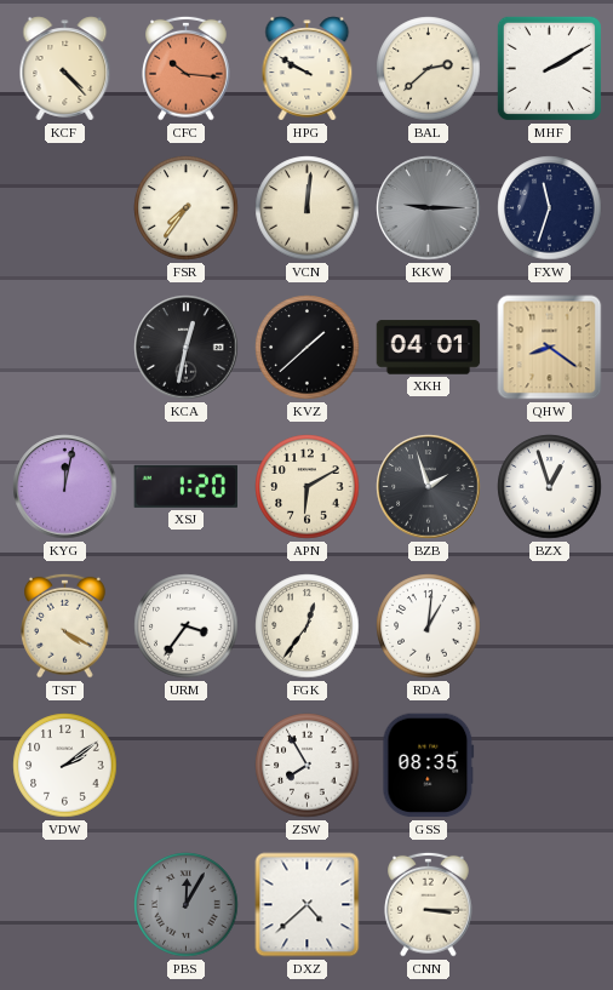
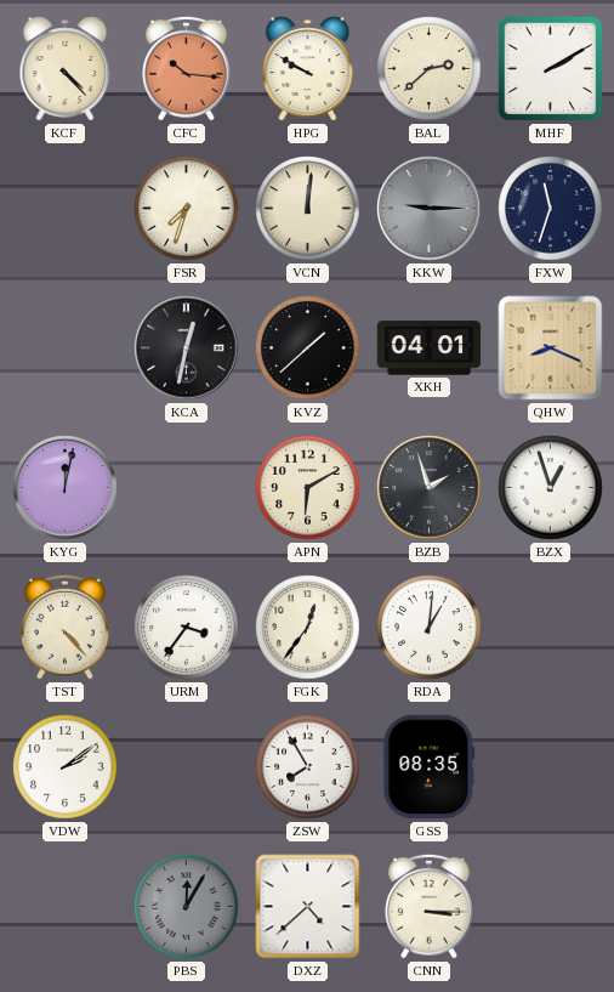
FSR: 7:36 -> 7:33
QHW: 8:21 -> 8:19
XSJ: 1:20 -> none
TST: 4:20 -> 4:23
